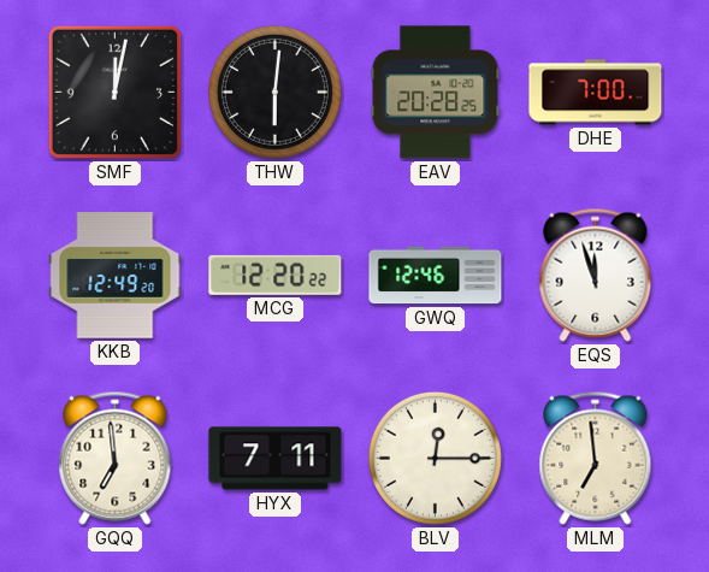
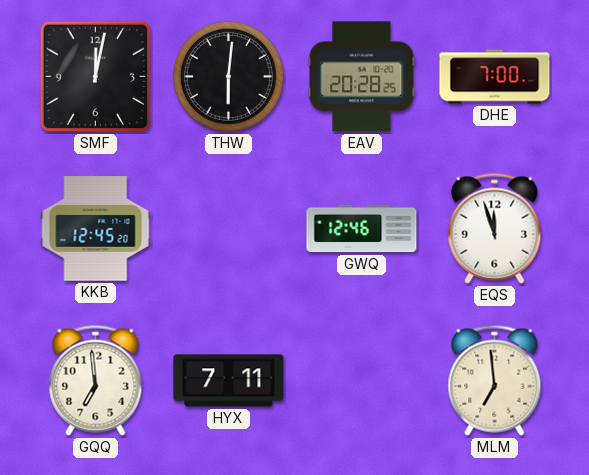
KKB: 12:49 -> 12:45
MCG: 12:20 -> none
BLV: 12:15 -> none
